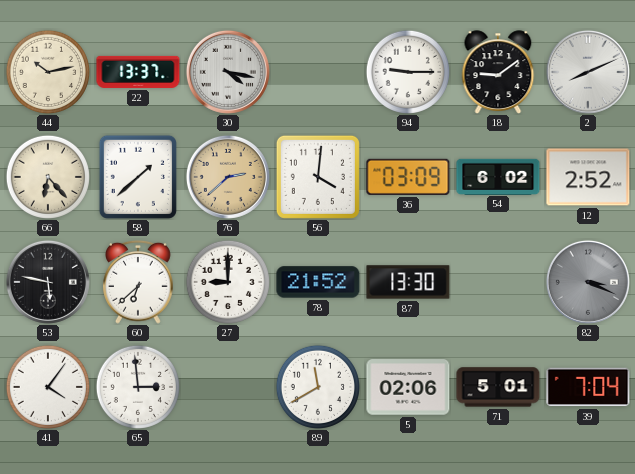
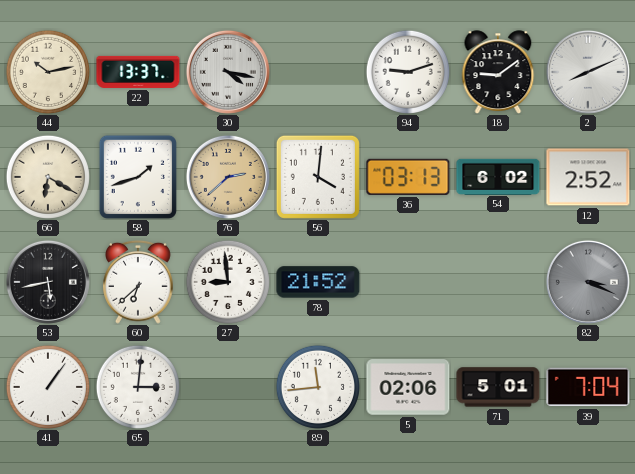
94: 9:15 -> 9:12
66: 6:23 -> 6:20
58: 1:38 -> 1:42
36: 03:09 -> 03:13
53: 5:47 -> 5:43
27: 9:00 -> 8:59
87: 13:30 -> none
41: 4:06 -> 1:06
65: 2:59 -> 3:01
89: 11:40 -> 11:44
